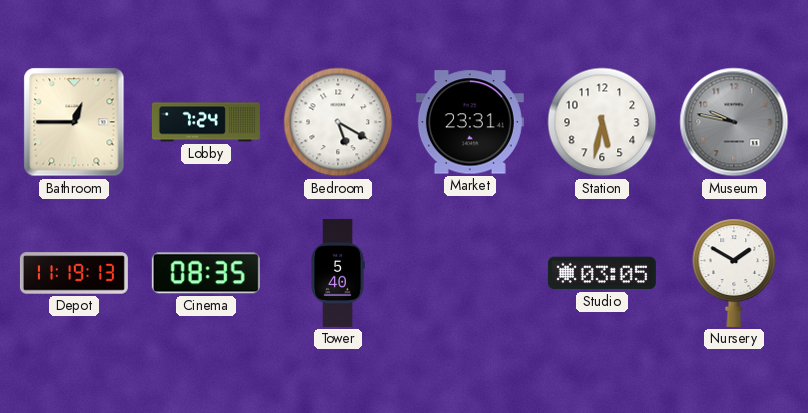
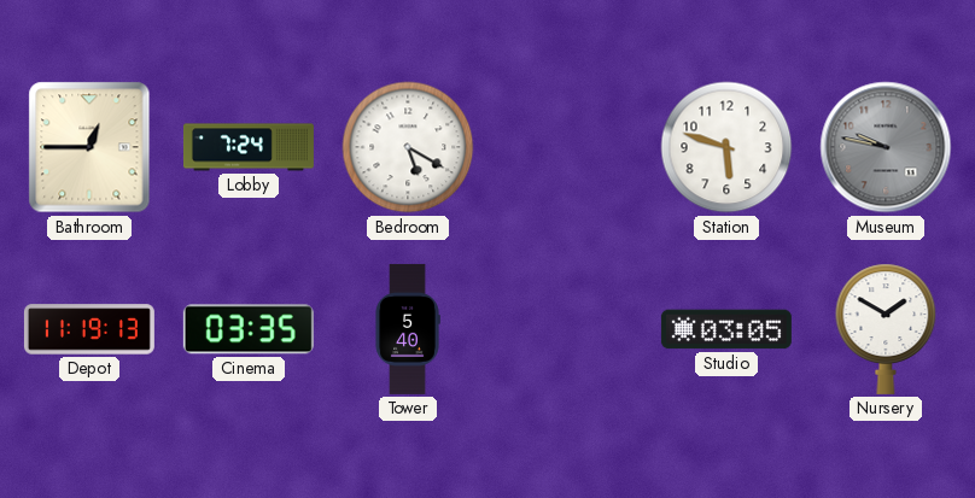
Market: 23:31 -> none
Station: 5:32 -> 5:48
Cinema: 08:35 -> 03:35
